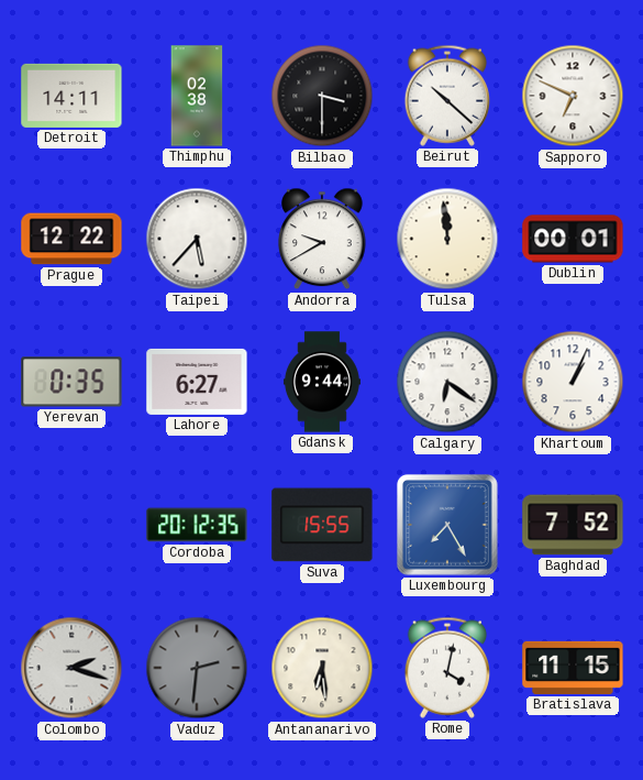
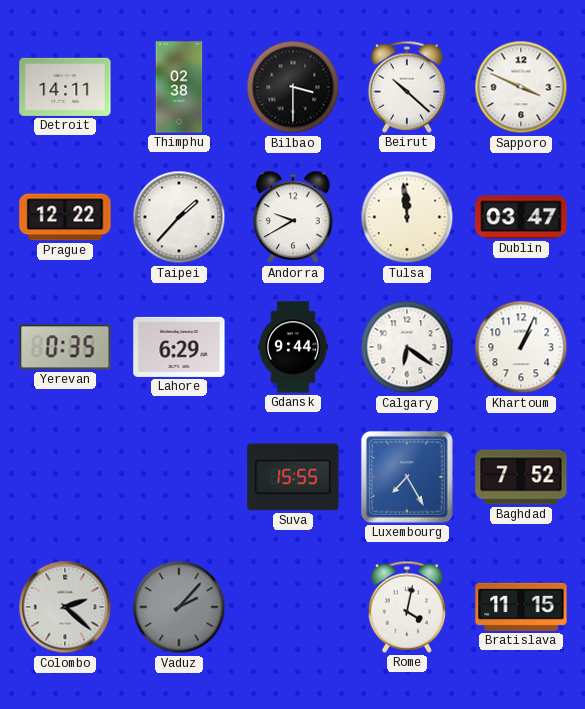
Sapporo: 6:49 -> 3:49
Taipei: 5:37 -> 1:37
Dublin: 00:01 -> 03:47
Lahore: 6:27 -> 6:29
Cordoba: 20:12 -> none
Colombo: 2:18 -> 2:22
Vaduz: 2:31 -> 2:07
Antananarivo: 6:29 -> none
